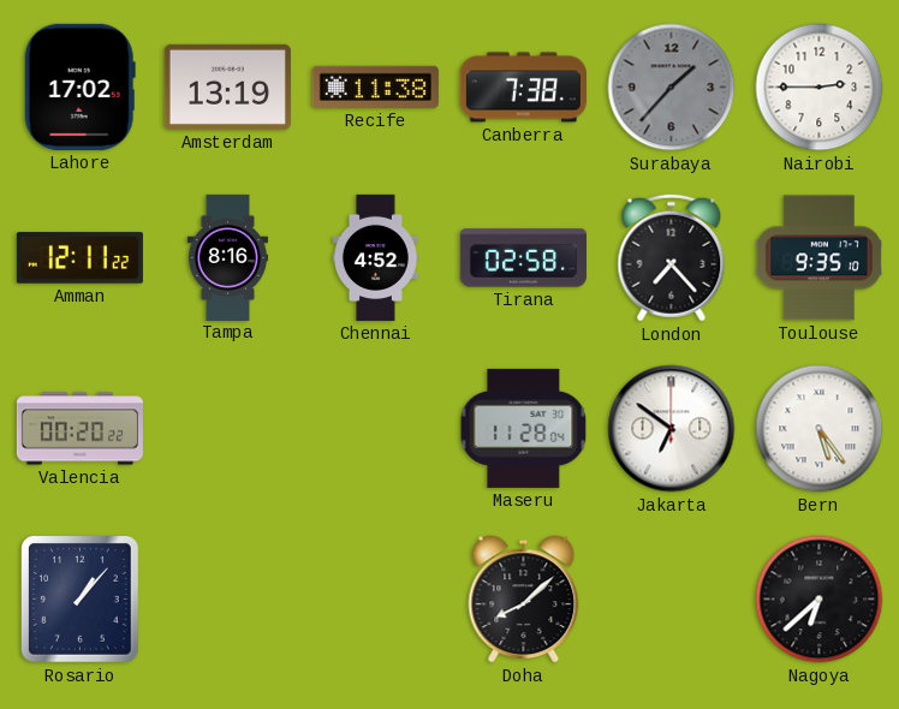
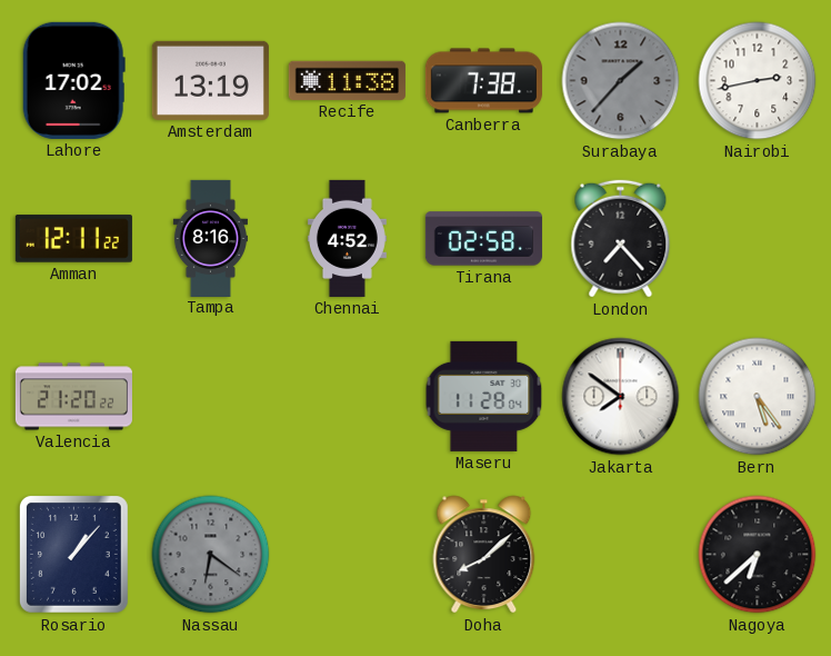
Nairobi: 2:45 -> 2:43
Toulouse: 9:35 -> none
Valencia: 00:20 -> 21:20
Jakarta: 6:51 -> 7:51
Nassau: none -> 6:21
